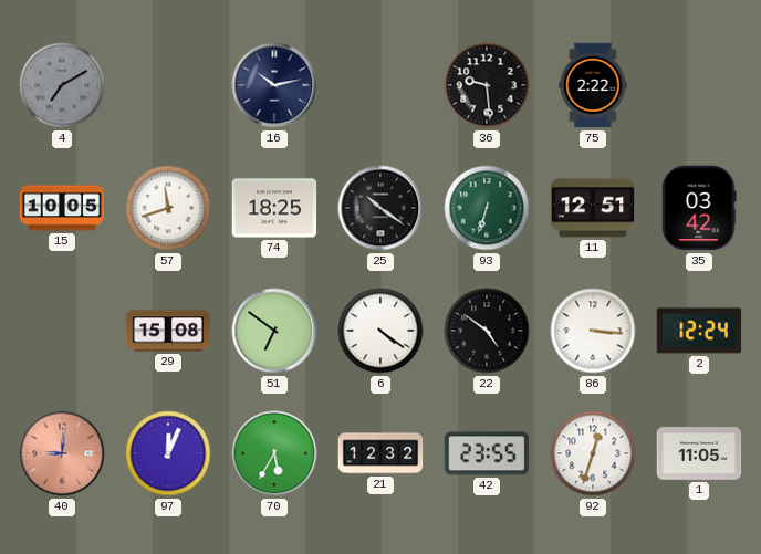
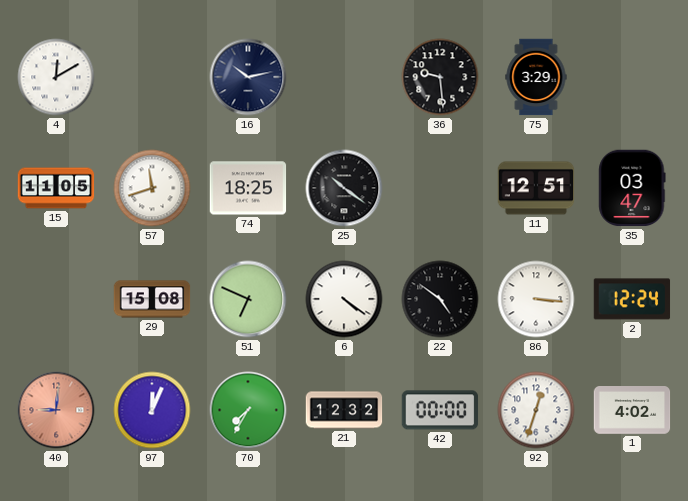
4: 7:10 -> 12:10
4 dial: grey -> white
75: 2:22 -> 3:29
15: 10:05 -> 11:05
93: 6:33 -> none
35: 03:42 -> 03:47
51: 6:51 -> 6:49
70: 5:35 -> 7:35
42: 23:55 -> 00:00
1: 11:05 -> 4:02
